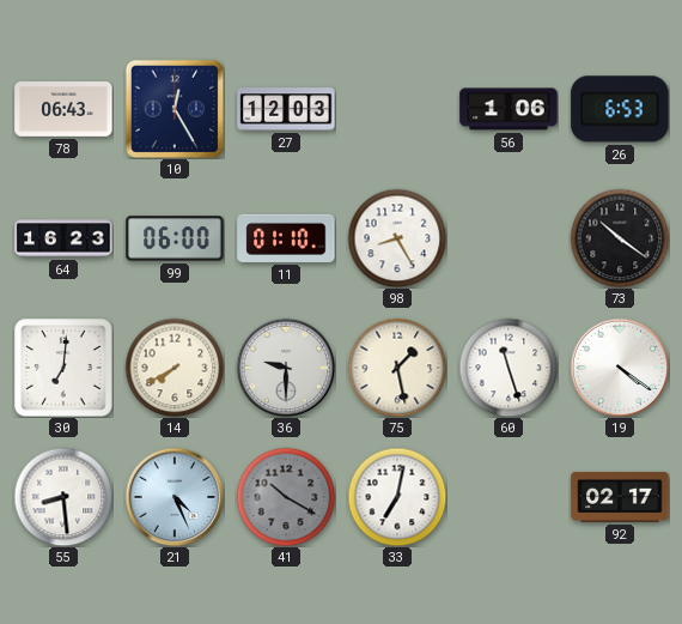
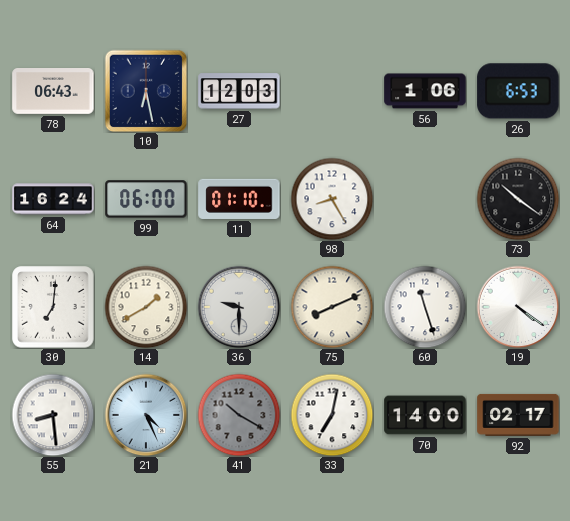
10: 12:25 -> 6:28
64: 16:23 -> 16:24
14: 7:40 -> 1:40
75: 1:28 -> 8:11
70: none -> 14:00
